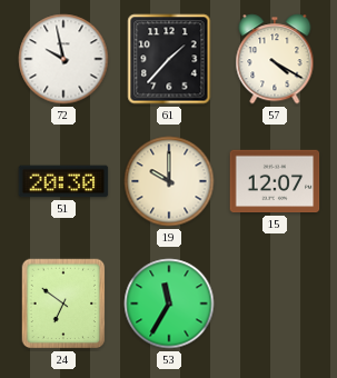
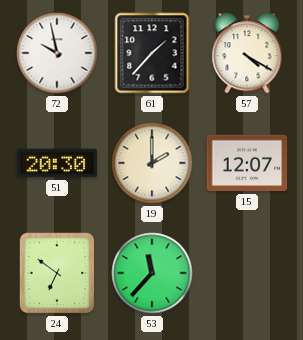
19: 10:00 -> 2:00
53: 11:35 -> 11:37
